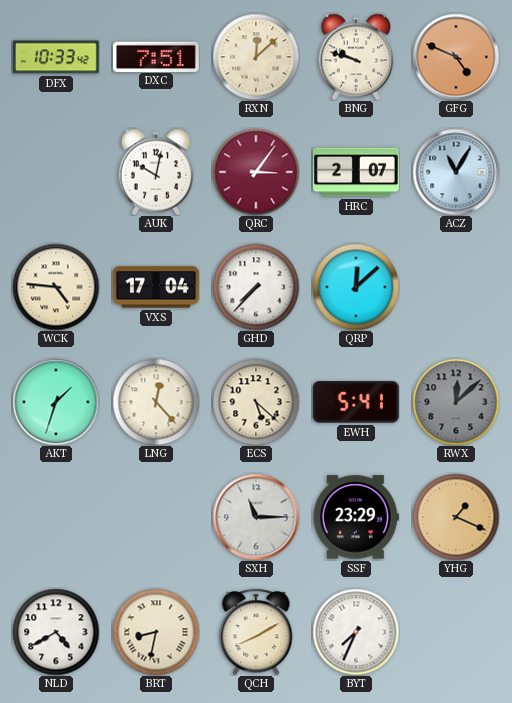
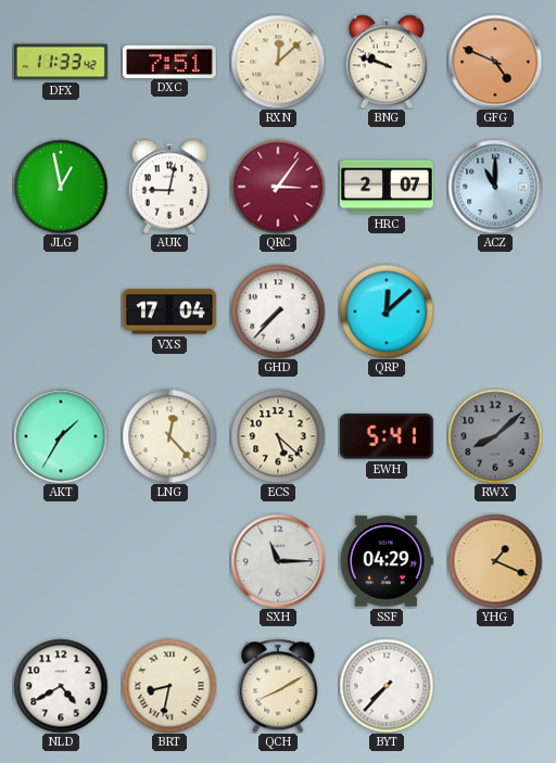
DFX: 10:33 -> 11:33
JLG: none -> 12:58
AUK: 10:02 -> 9:02
ACZ: 11:05 -> 11:00
WCK: 4:46 -> none
AKT: 1:33 -> 1:35
RWX: 12:08 -> 8:08
SSF: 23:29 -> 04:29
BYT: 7:34 -> 7:37
